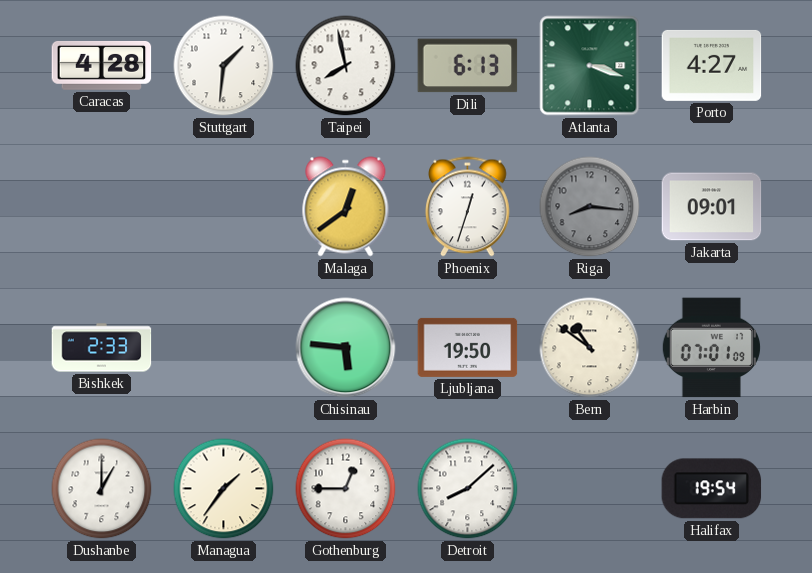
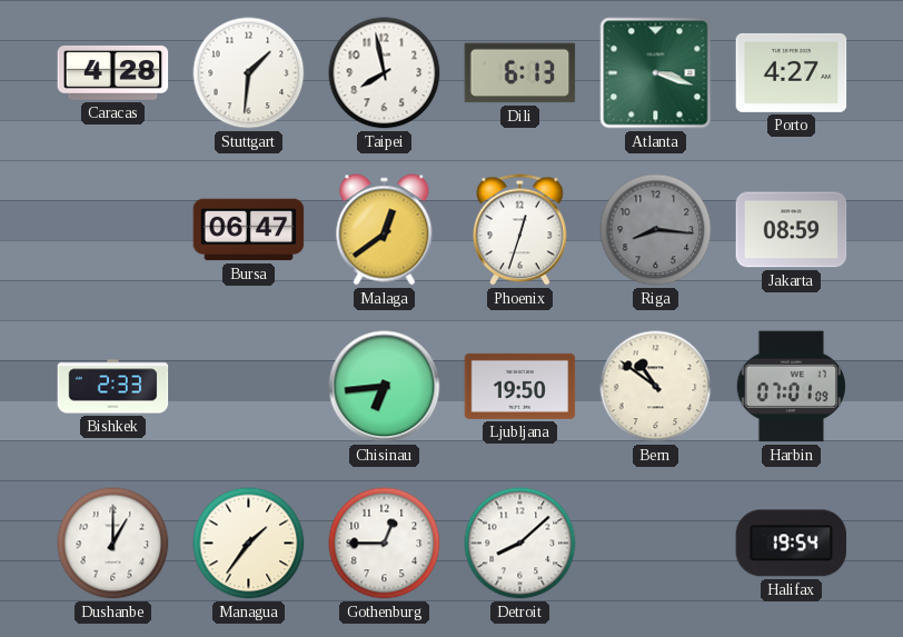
Bursa: none -> 06:47
Jakarta: 09:01 -> 08:59
Chisinau: 5:46 -> 6:44
